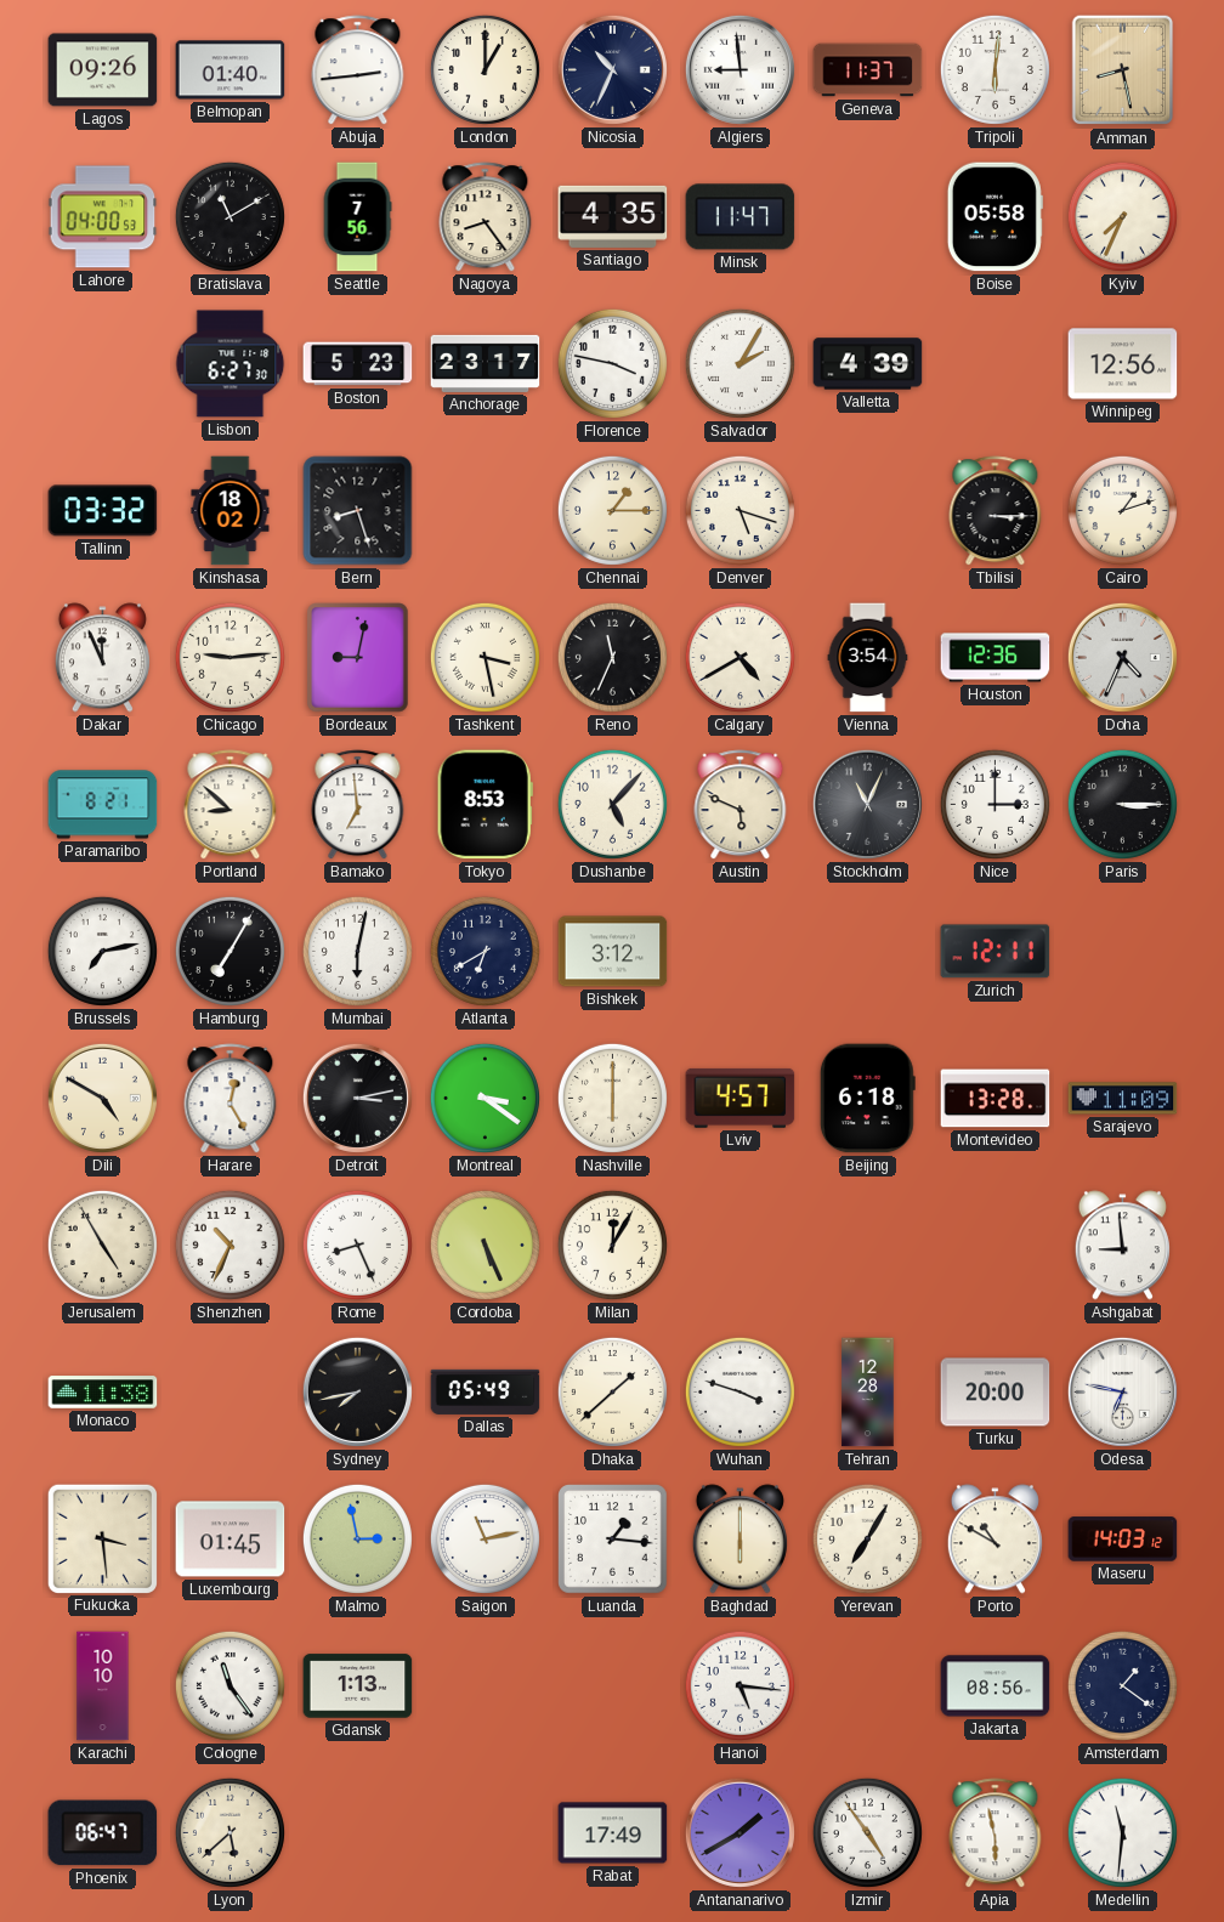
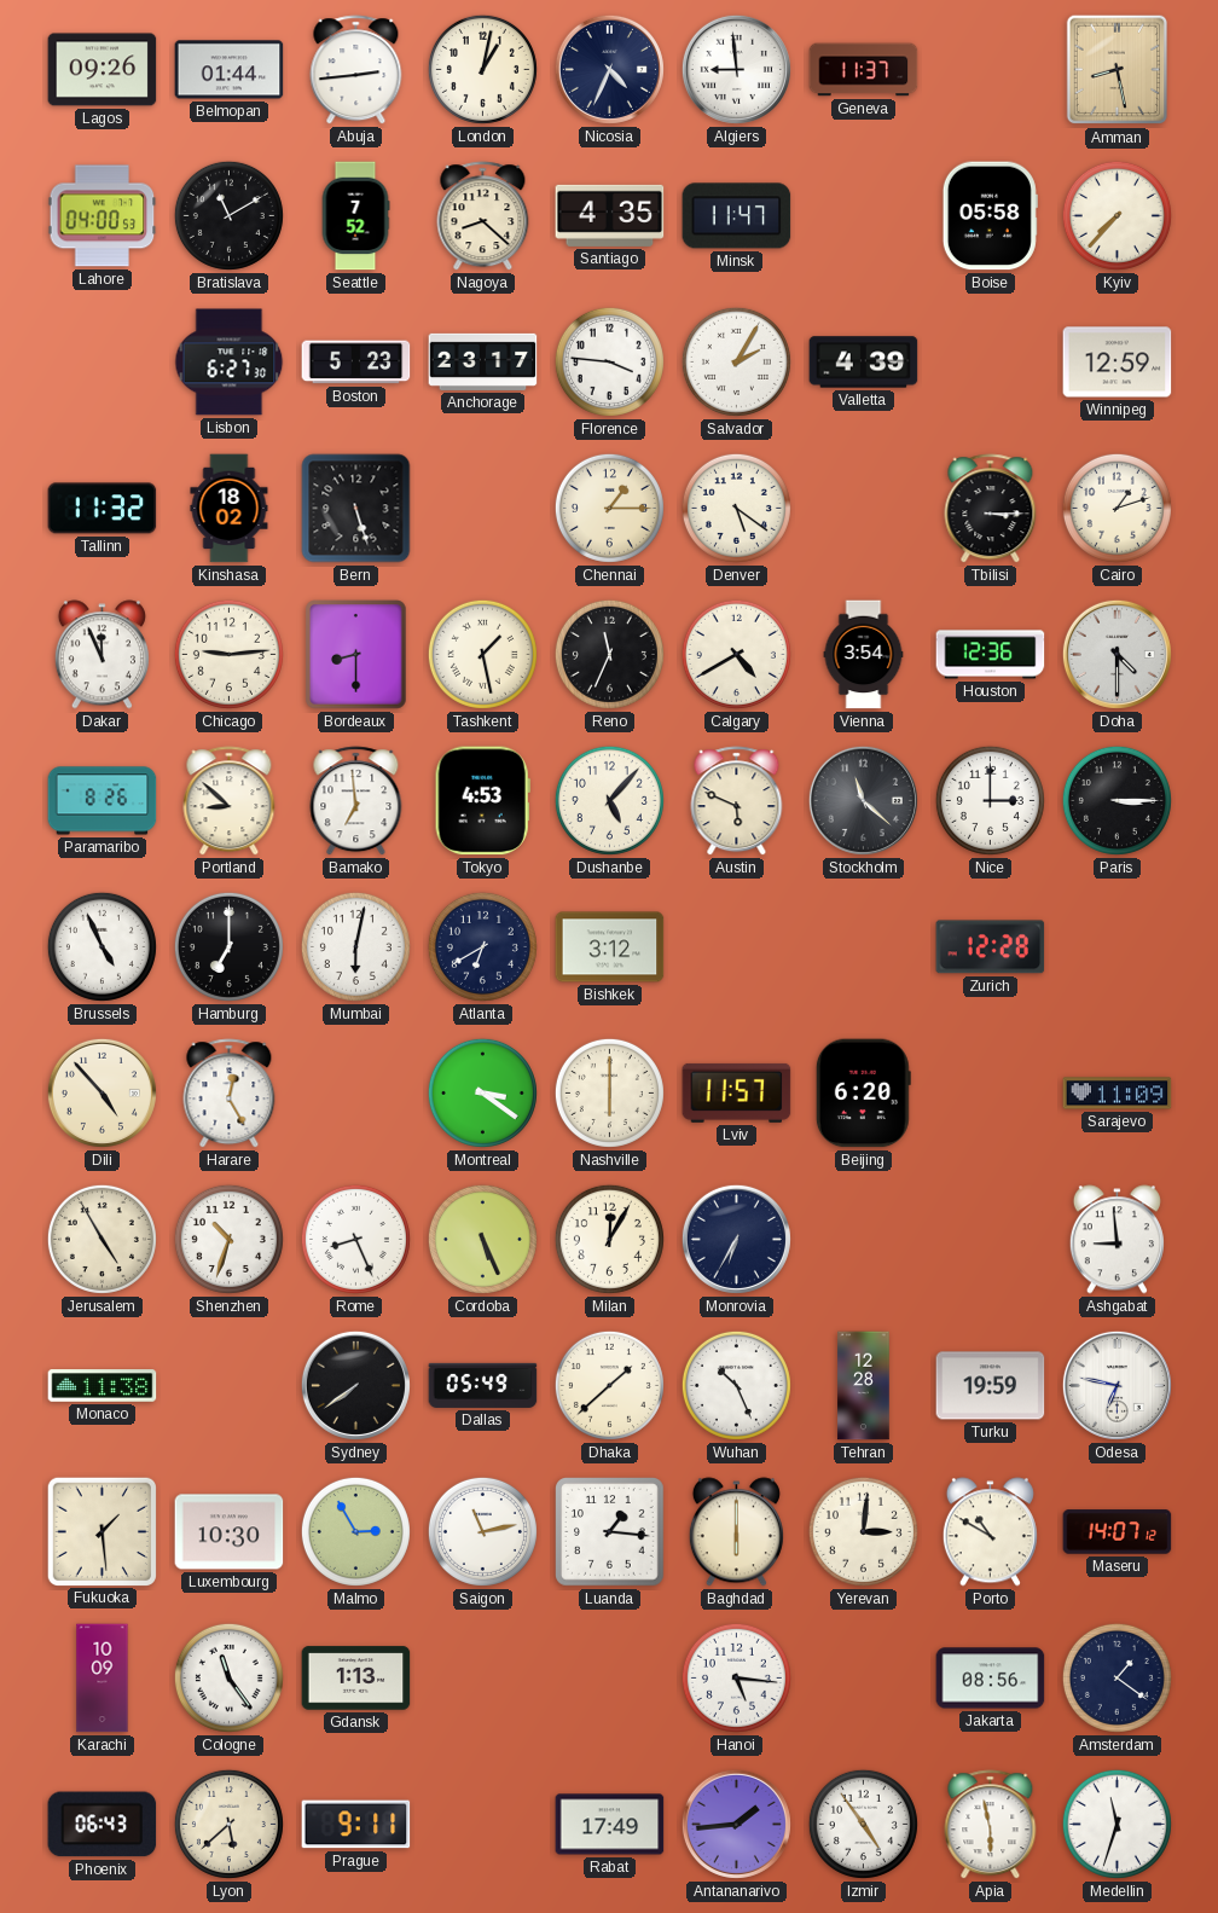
Belmopan: 01:40 -> 01:44
London: 1:00 -> 1:02
Nicosia: 10:34 -> 4:34
Tripoli: 6:01 -> none
Seattle: 7:56 -> 7:52
Nagoya: 8:24 -> 8:22
Kyiv: 7:34 -> 7:37
Florence: 3:47 -> 3:46
Winnipeg: 12:56 -> 12:59
Tallinn: 03:32 -> 11:32
Bern: 8:27 -> 5:27
Denver: 5:18 -> 5:21
Bordeaux: 9:02 -> 8:30
Tashkent: 3:28 -> 1:28
Doha: 4:34 -> 4:30
Paramaribo: 8:21 -> 8:26
Tokyo: 8:53 -> 4:53
Stockholm: 11:04 -> 11:22
Brussels: 7:13 -> 4:56
Hamburg: 7:05 -> 7:00
Zurich: 12:11 -> 12:28
Dili: 4:50 -> 4:53
Detroit: 3:13 -> none
Lviv: 4:57 -> 11:57
Beijing: 6:18 -> 6:20
Montevideo: 13:28 -> none
Shenzhen: 10:34 -> 10:33
Monrovia: none -> 6:35
Sydney: 7:43 -> 7:39
Wuhan: 3:48 -> 10:26
Turku: 20:00 -> 19:59
Fukuoka: 3:29 -> 1:29
Luxembourg: 01:45 -> 10:30
Malmo: 2:58 -> 2:55
Yerevan: 7:05 -> 3:01
Maseru: 14:03 -> 14:07
Karachi: 10:10 -> 10:09
Phoenix: 06:47 -> 06:43
Prague: none -> 9:11
Antananarivo: 1:40 -> 1:44
Medellin: 11:31 -> 11:33
